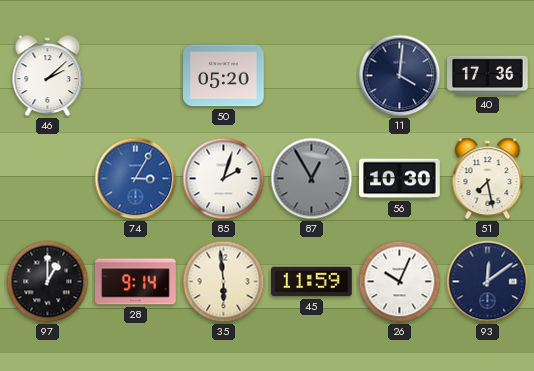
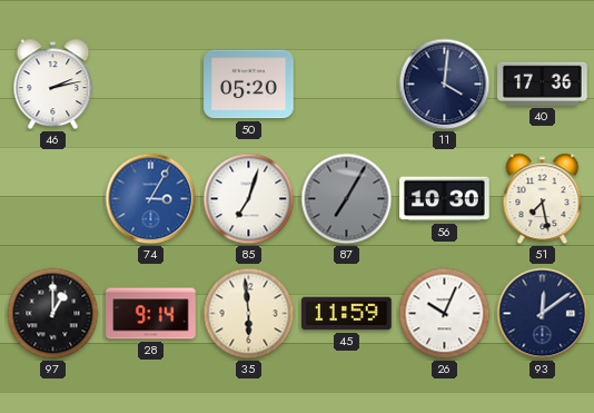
46: 2:08 -> 2:13
85: 2:03 -> 7:03
87: 12:55 -> 7:05
